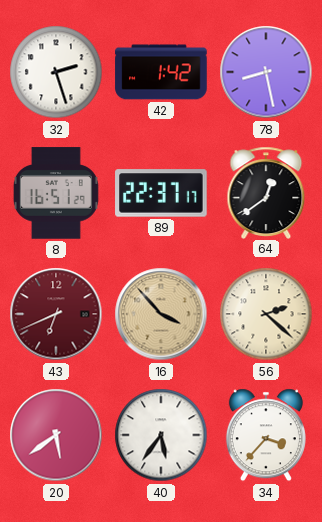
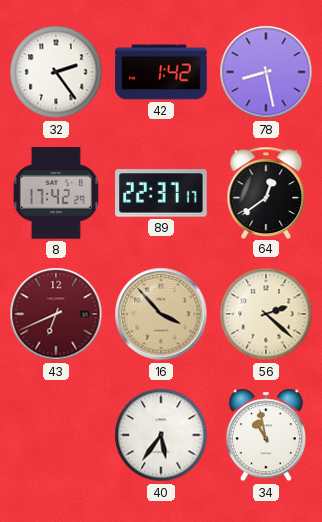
32: 2:27 -> 2:24
8: 16:51 -> 17:42
20: 5:39 -> none
34: 3:37 -> 10:58
